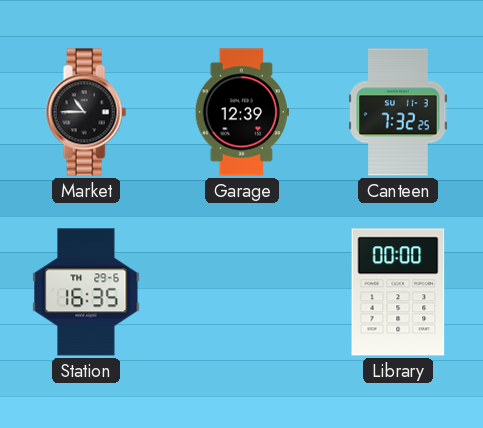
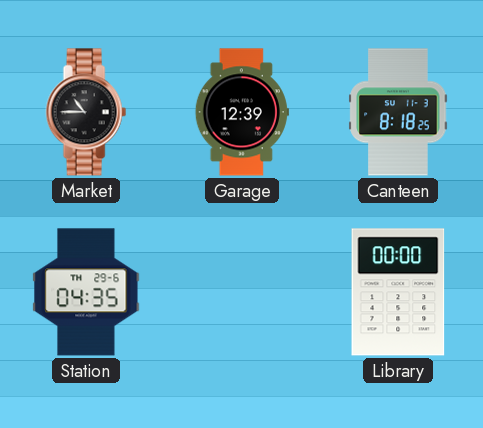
Canteen: 7:32 -> 8:18
Station: 16:35 -> 04:35
